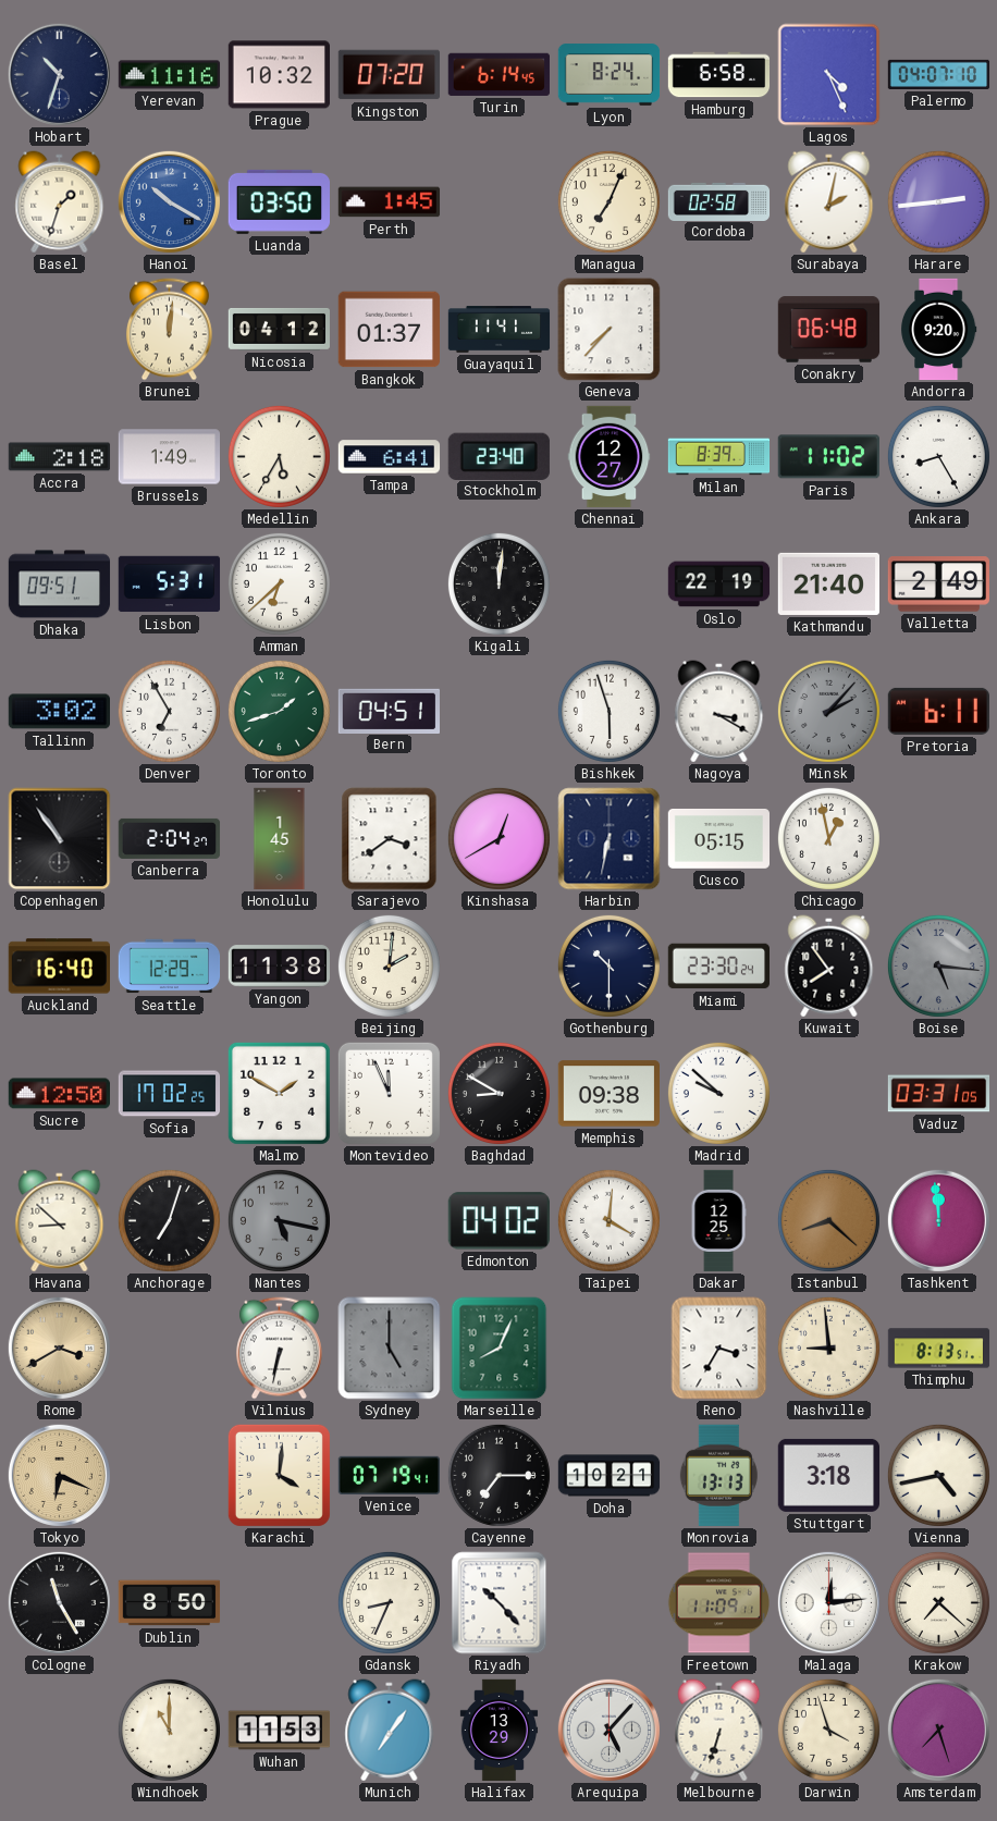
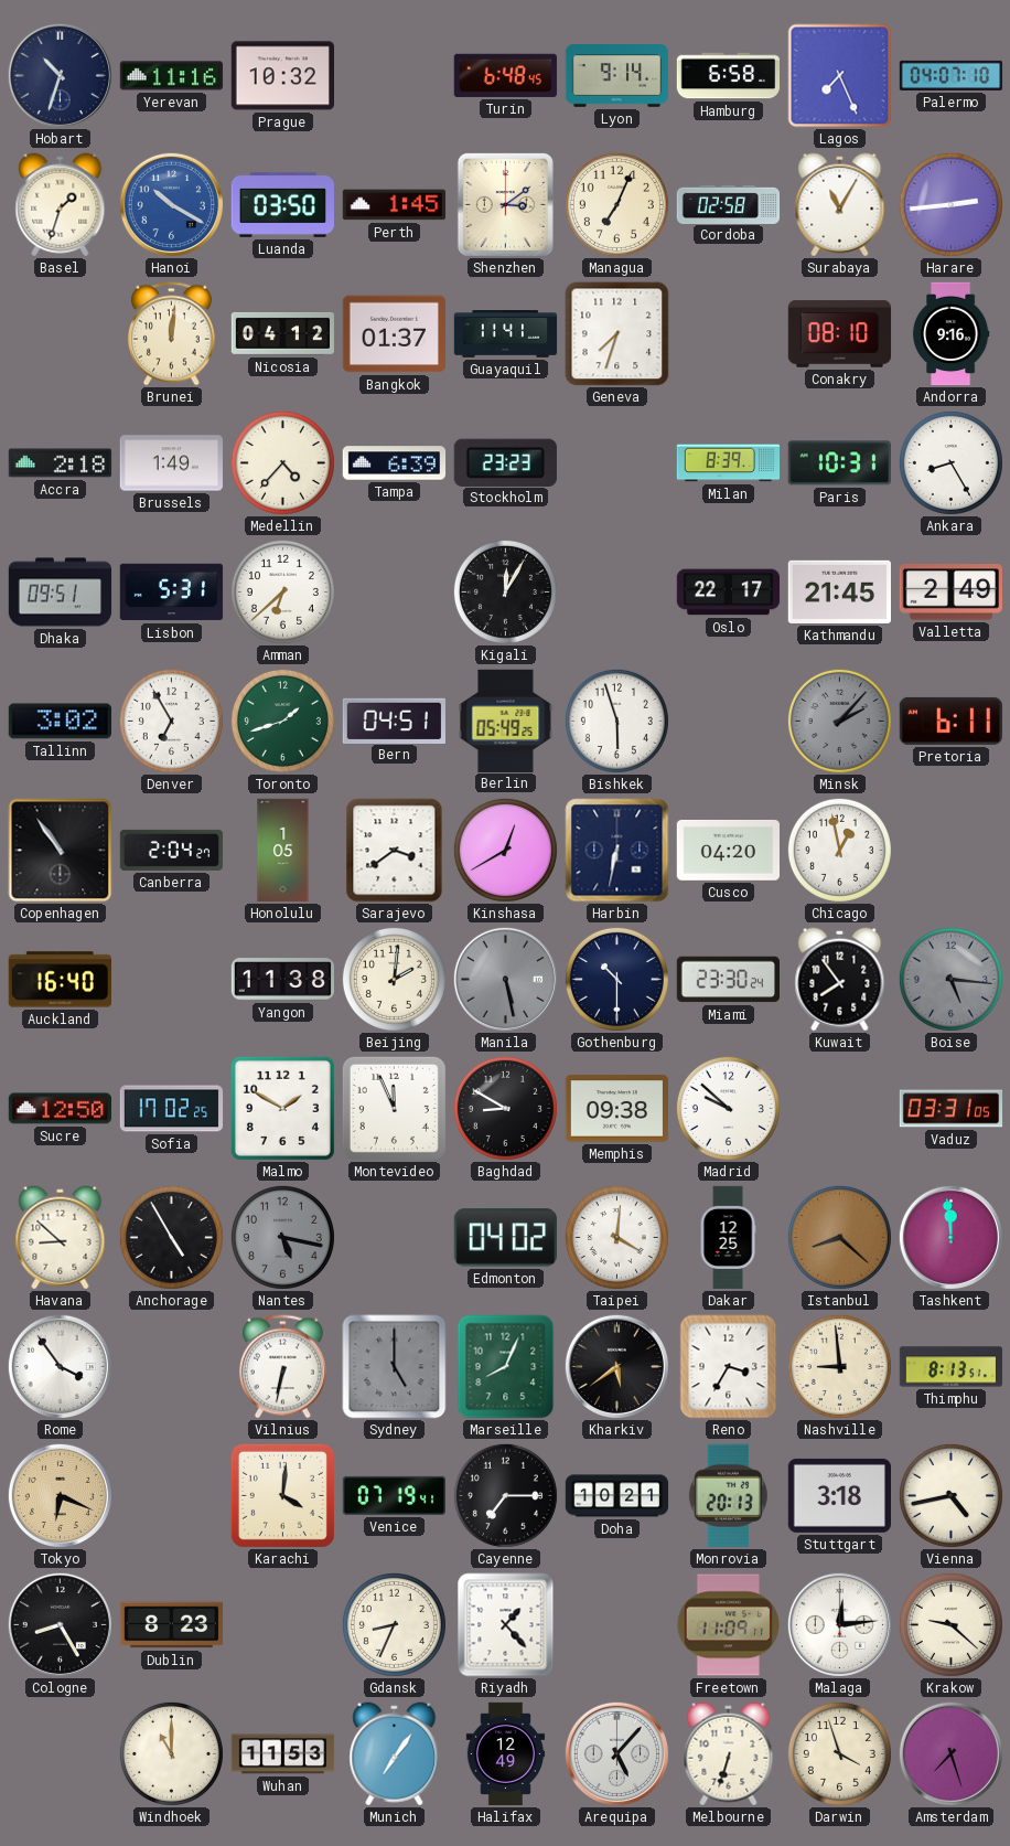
Kingston: 07:20 -> none
Turin: 6:14 -> 6:48
Lyon: 8:24 -> 9:14
Lagos: 4:26 -> 7:26
Shenzhen: none -> 3:09
Surabaya: 2:02 -> 11:05
Geneva: 7:37 -> 7:33
Conakry: 06:48 -> 08:10
Andorra: 9:20 -> 9:16
Medellin: 5:35 -> 4:37
Tampa: 6:41 -> 6:39
Stockholm: 23:40 -> 23:23
Chennai: 12:27 -> none
Paris: 11:02 -> 10:31
Kigali: 12:01 -> 12:05
Oslo: 22:19 -> 22:17
Kathmandu: 21:40 -> 21:45
Berlin: none -> 05:49
Nagoya: 3:20 -> none
Honolulu: 1:45 -> 1:05
Cusco: 05:15 -> 04:20
Seattle: 12:29 -> none
Manila: none -> 5:28
Anchorage: 7:03 -> 4:55
Rome: 3:40 -> 3:54
Rome dial: champagne -> white
Kharkiv: none -> 5:39
Monrovia: 13:13 -> 20:13
Cologne: 11:25 -> 8:25
Dublin: 8:50 -> 8:23
Riyadh: 10:23 -> 1:23
Krakow: 7:22 -> 9:22
Halifax: 13:29 -> 12:49
